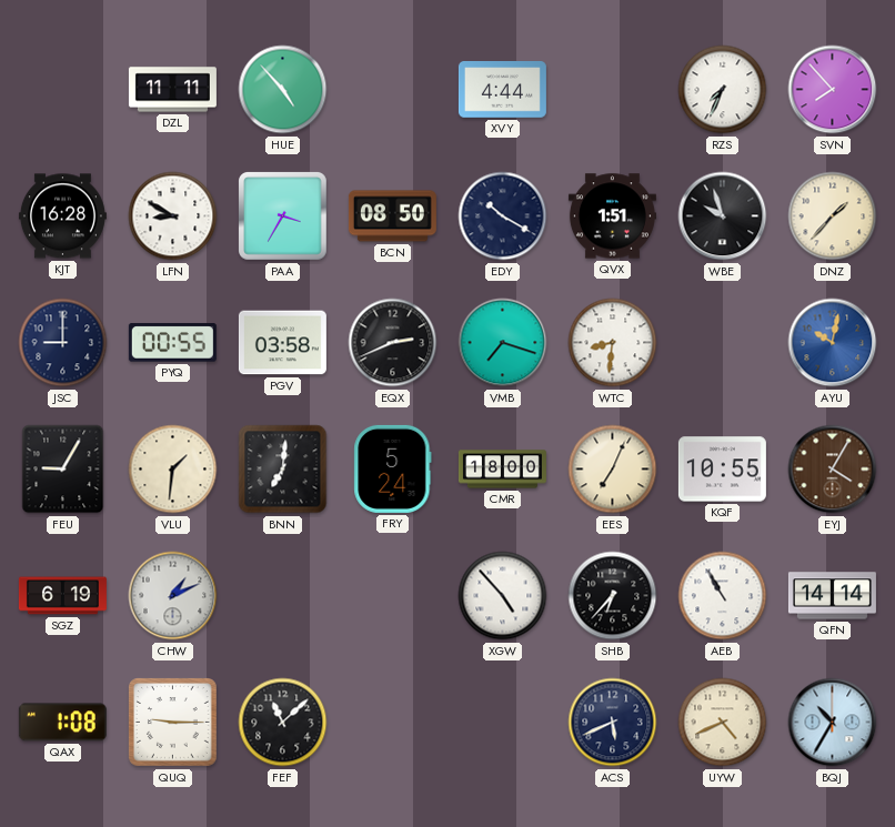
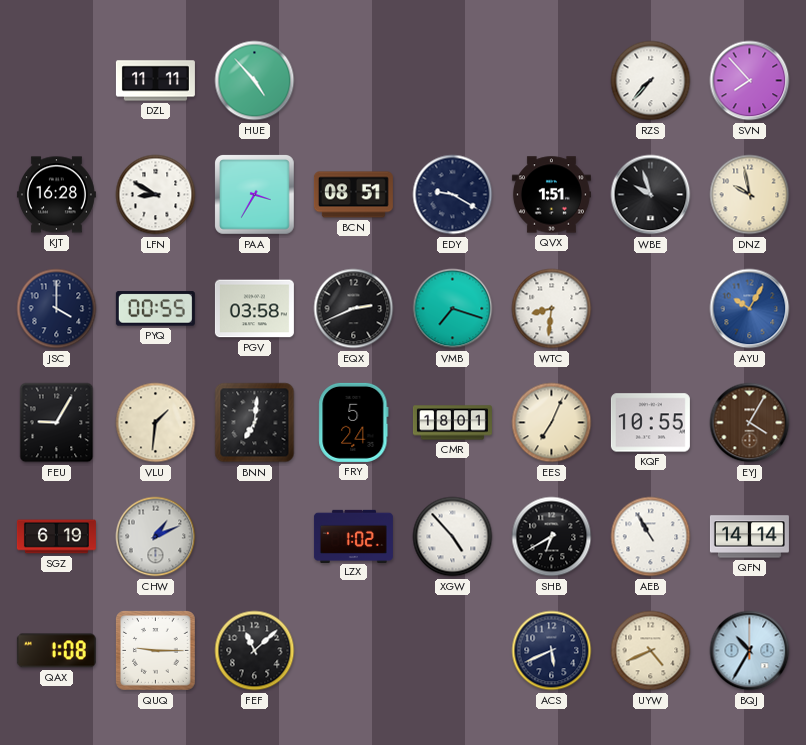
XVY: 4:44 -> none
RZS: 7:34 -> 7:37
BCN: 08:50 -> 08:51
EDY: 10:20 -> 9:20
DNZ: 1:37 -> 9:58
JSC: 9:00 -> 4:00
AYU: 10:02 -> 10:05
CMR: 18:00 -> 18:01
LZX: none -> 1:02
SHB: 6:37 -> 6:40
